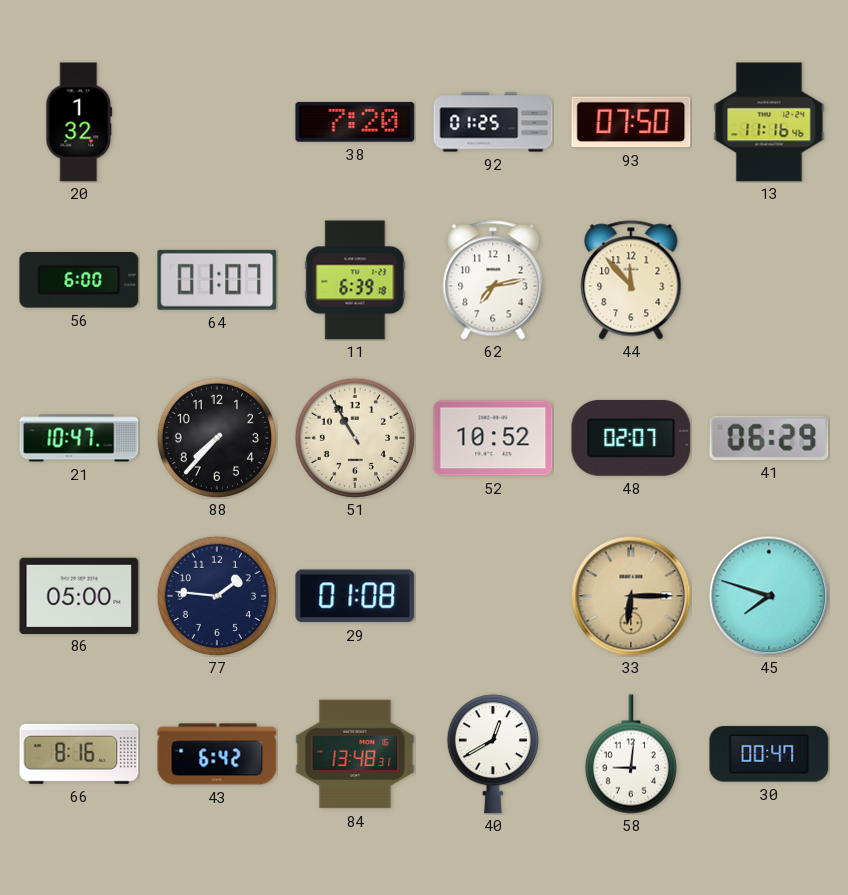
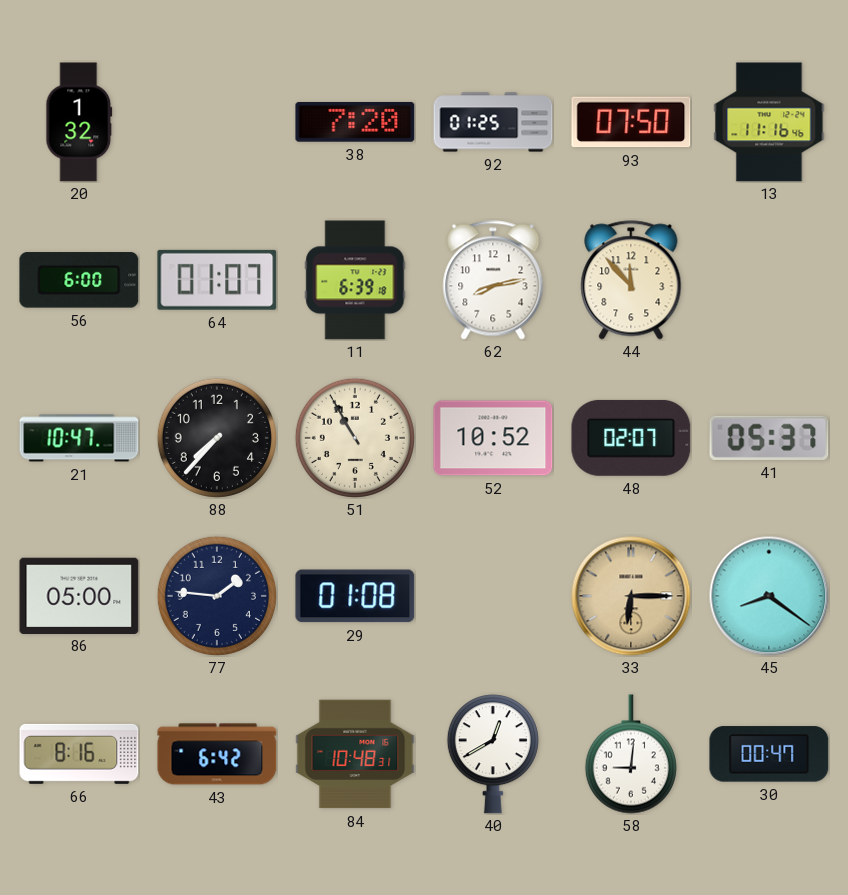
62: 7:13 -> 8:13
41: 06:29 -> 05:37
45: 7:48 -> 8:21
84: 13:48 -> 10:48
